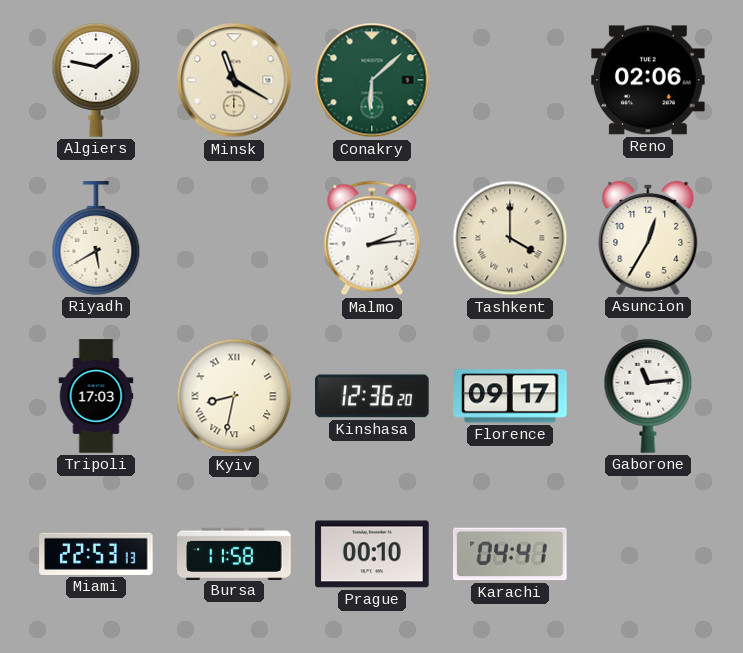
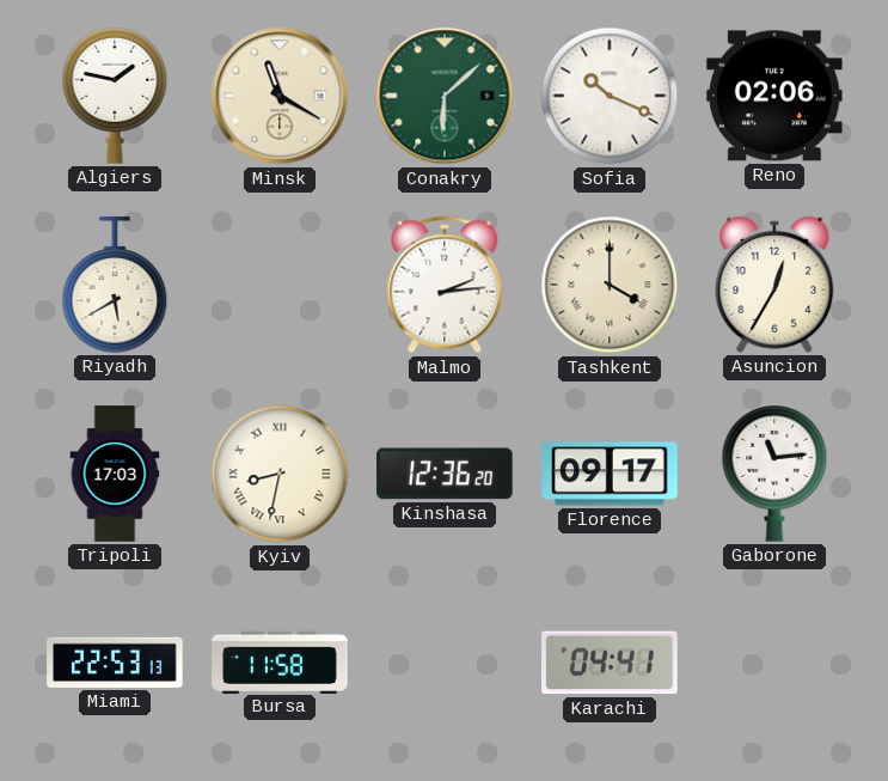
Sofia: none -> 10:19
Prague: 00:10 -> none
